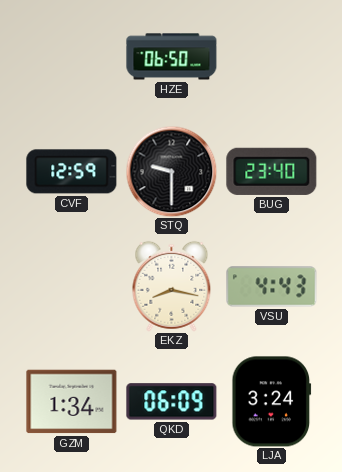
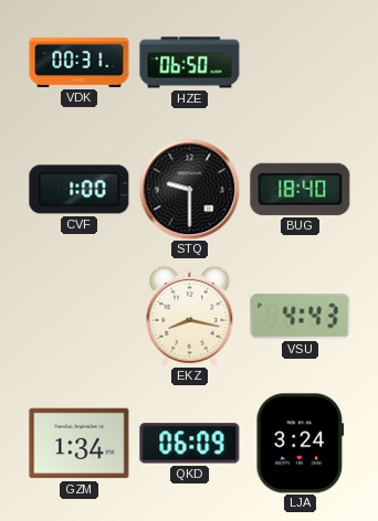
VDK: none -> 00:31
CVF: 12:59 -> 1:00
BUG: 23:40 -> 18:40
